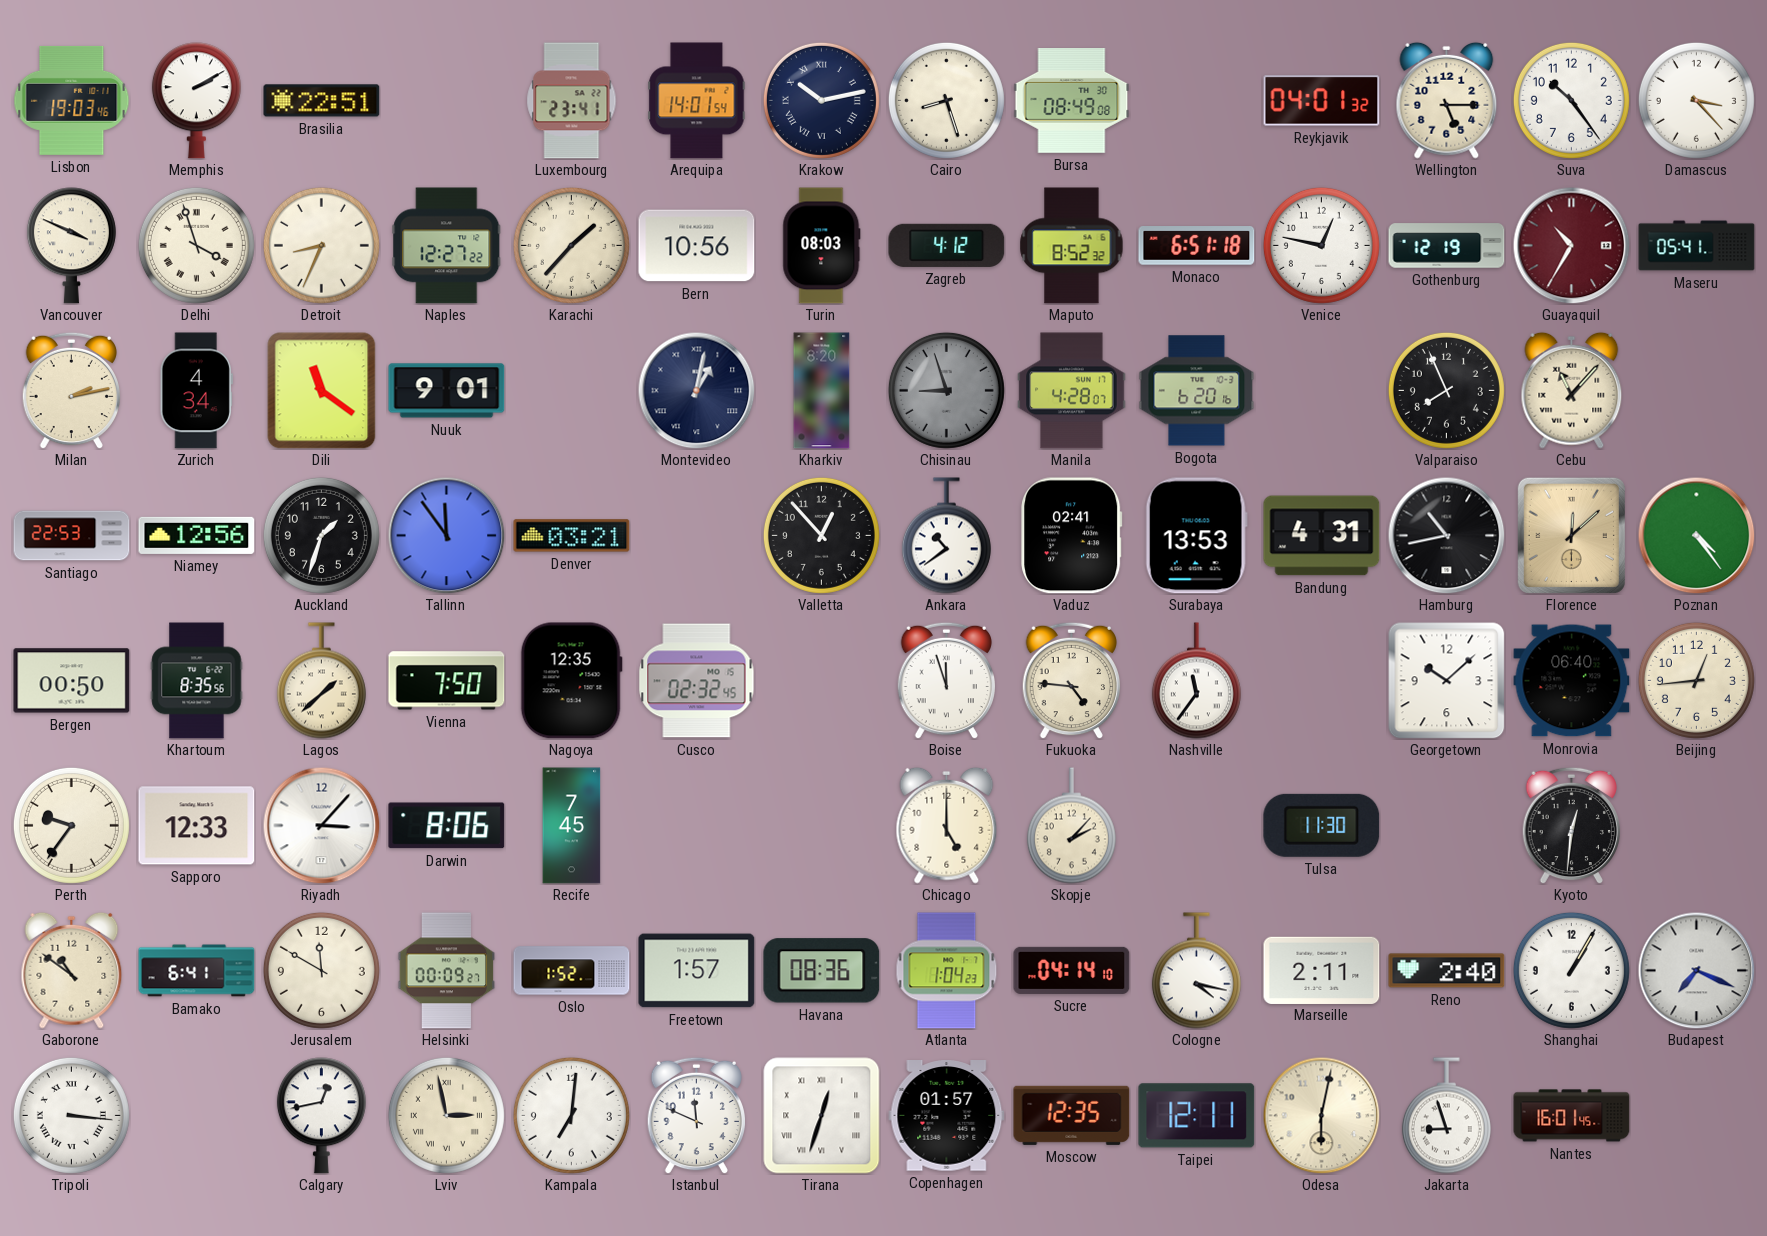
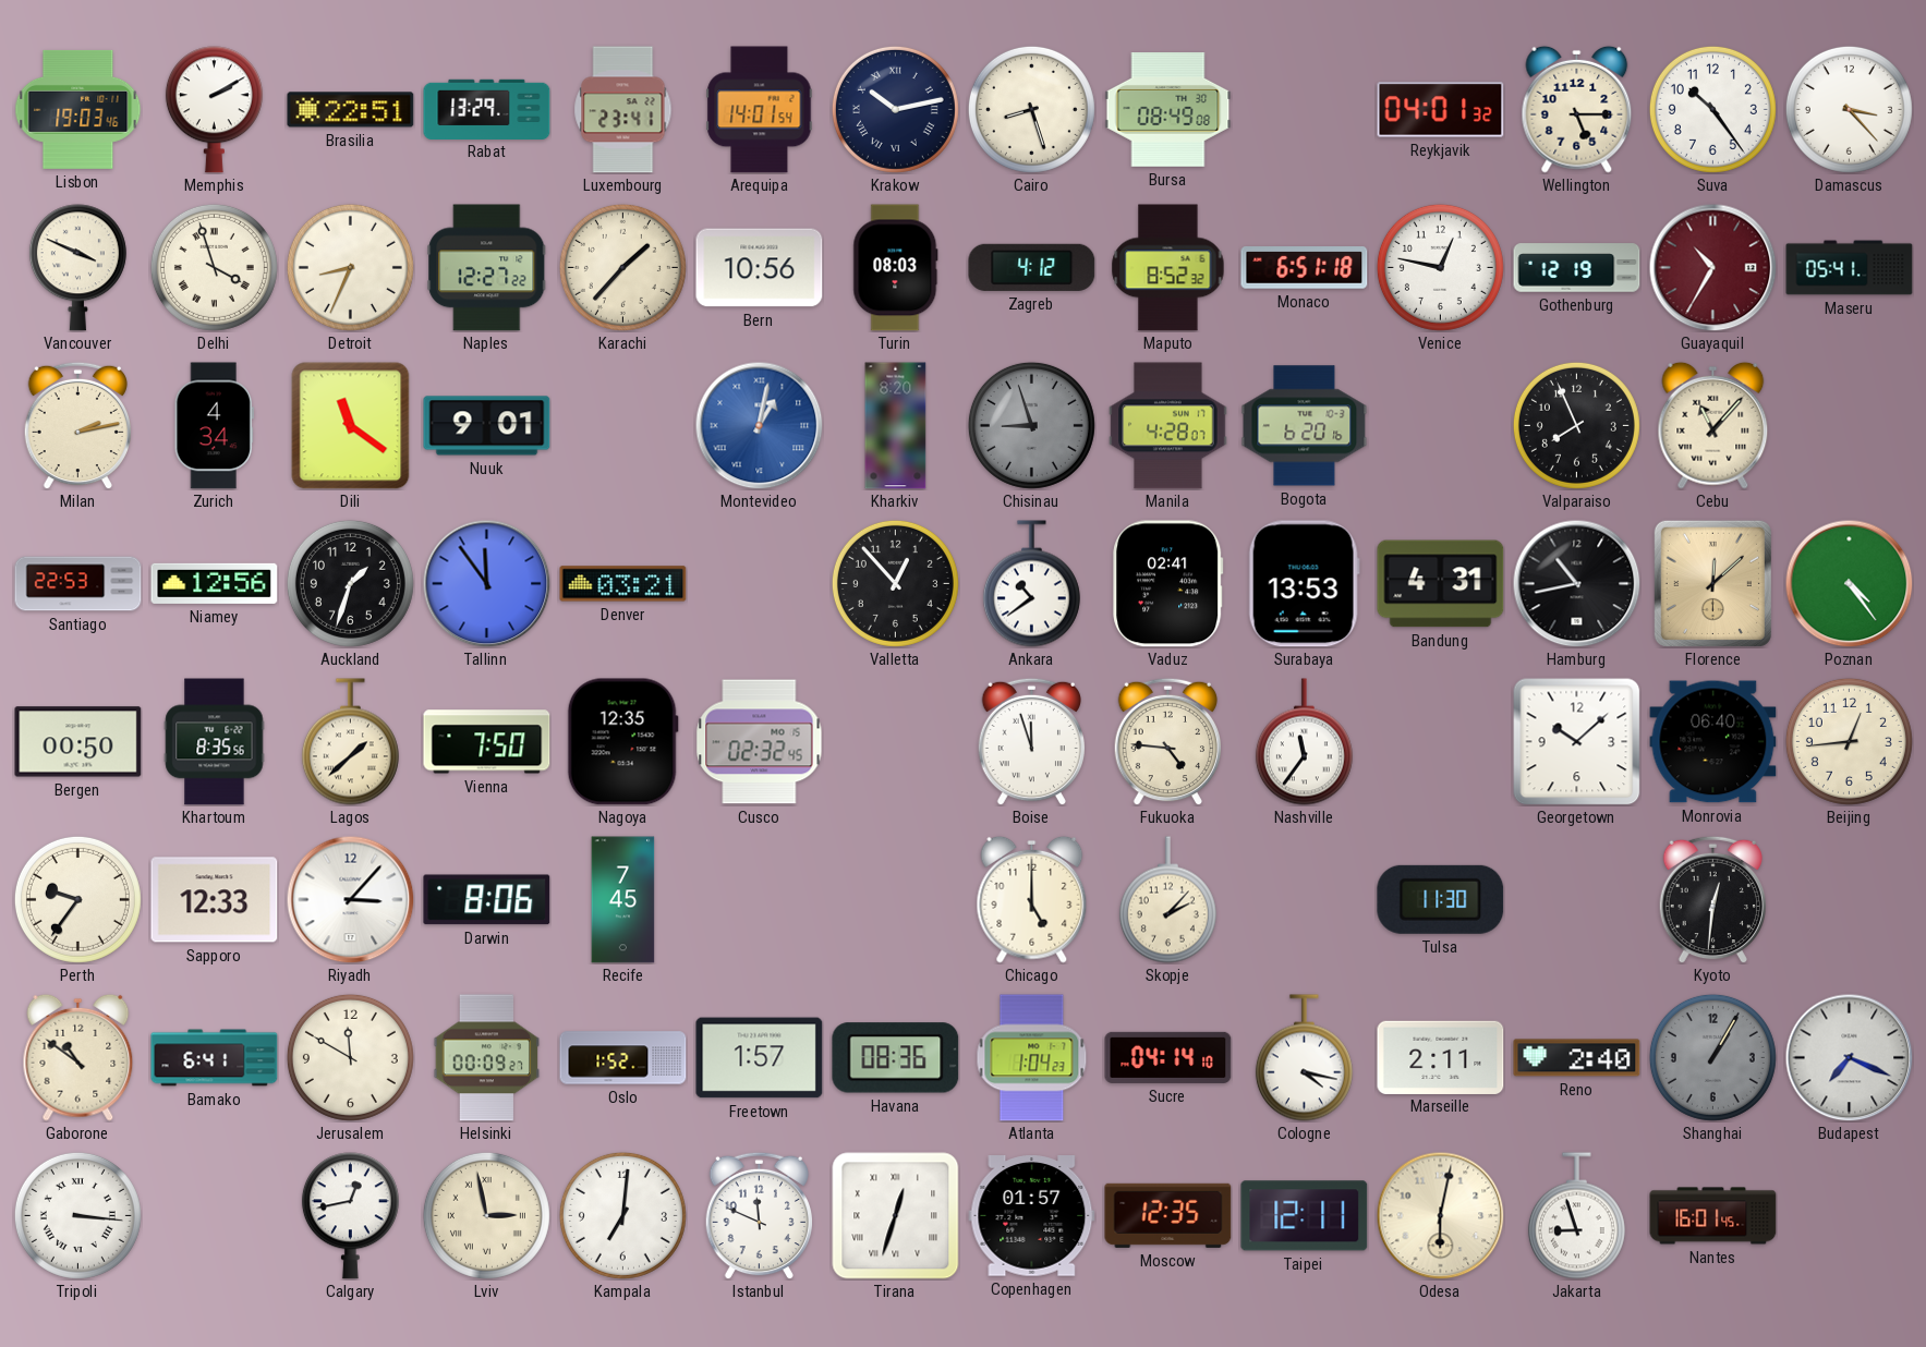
Rabat: none -> 13:29
Montevideo dial: navy -> blue
Shanghai dial: white -> grey
